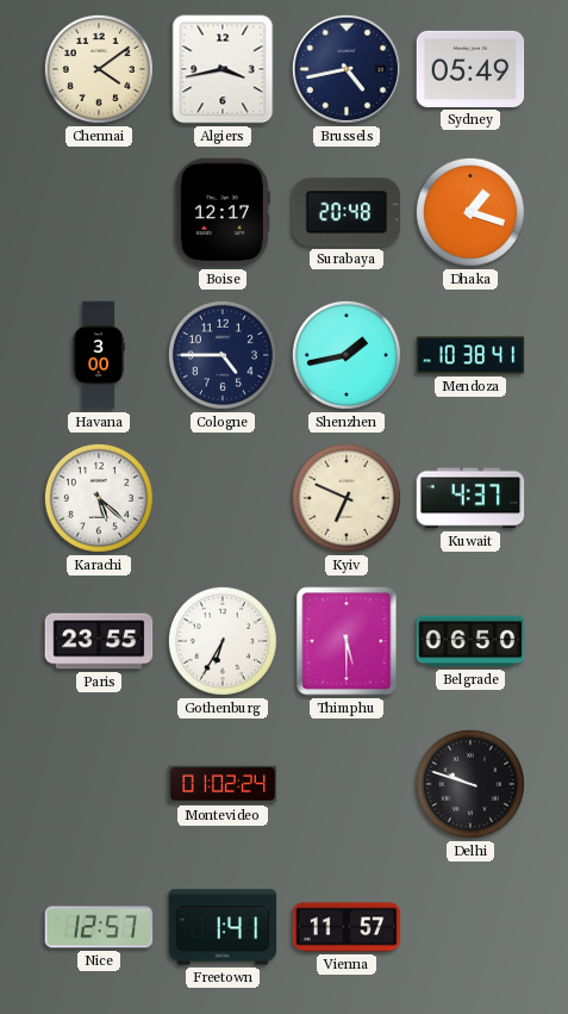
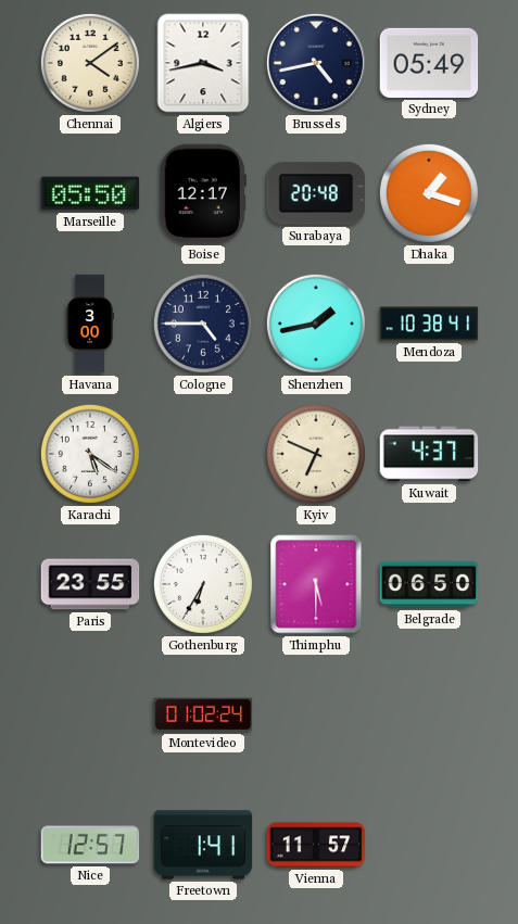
Marseille: none -> 05:50
Karachi: 5:22 -> 5:21
Delhi: 9:48 -> none
